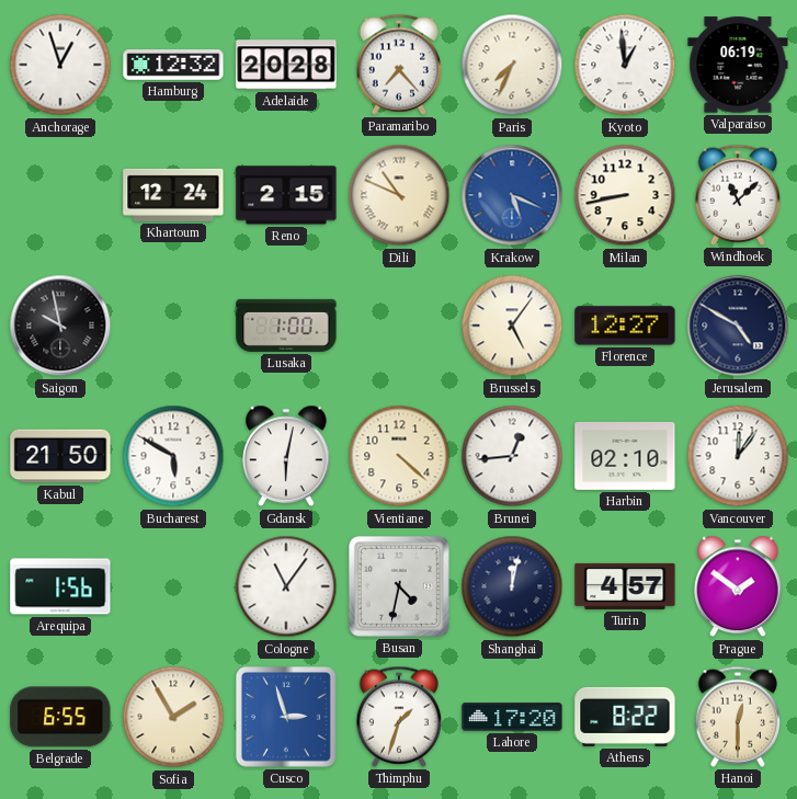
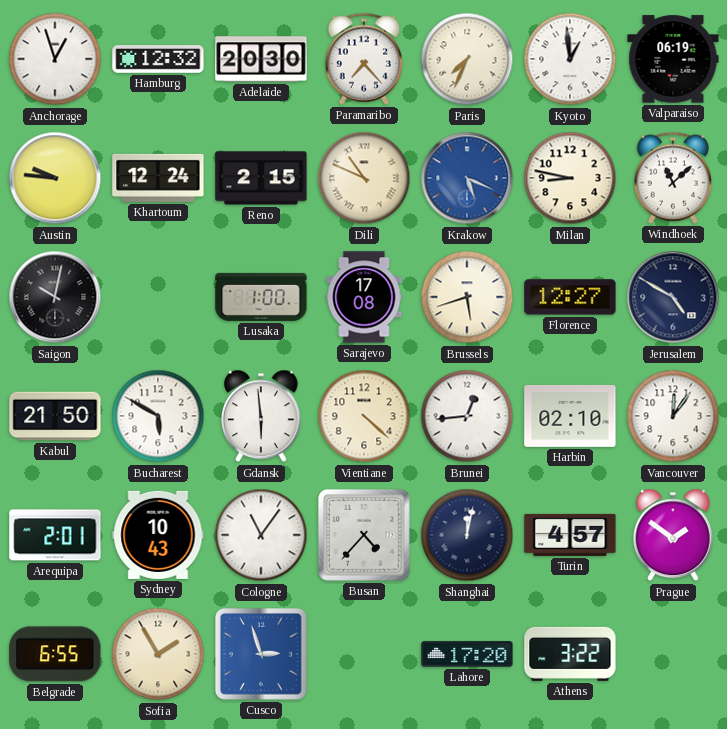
Adelaide: 20:28 -> 20:30
Austin: none -> 9:46
Milan: 8:43 -> 8:47
Saigon: 9:58 -> 10:02
Sarajevo: none -> 17:08
Brussels: 5:06 -> 5:42
Gdansk: 6:02 -> 5:59
Arequipa: 1:56 -> 2:01
Sydney: none -> 10:43
Busan: 4:32 -> 4:37
Thimphu: 1:33 -> none
Athens: 8:22 -> 3:22
Hanoi: 12:30 -> none
